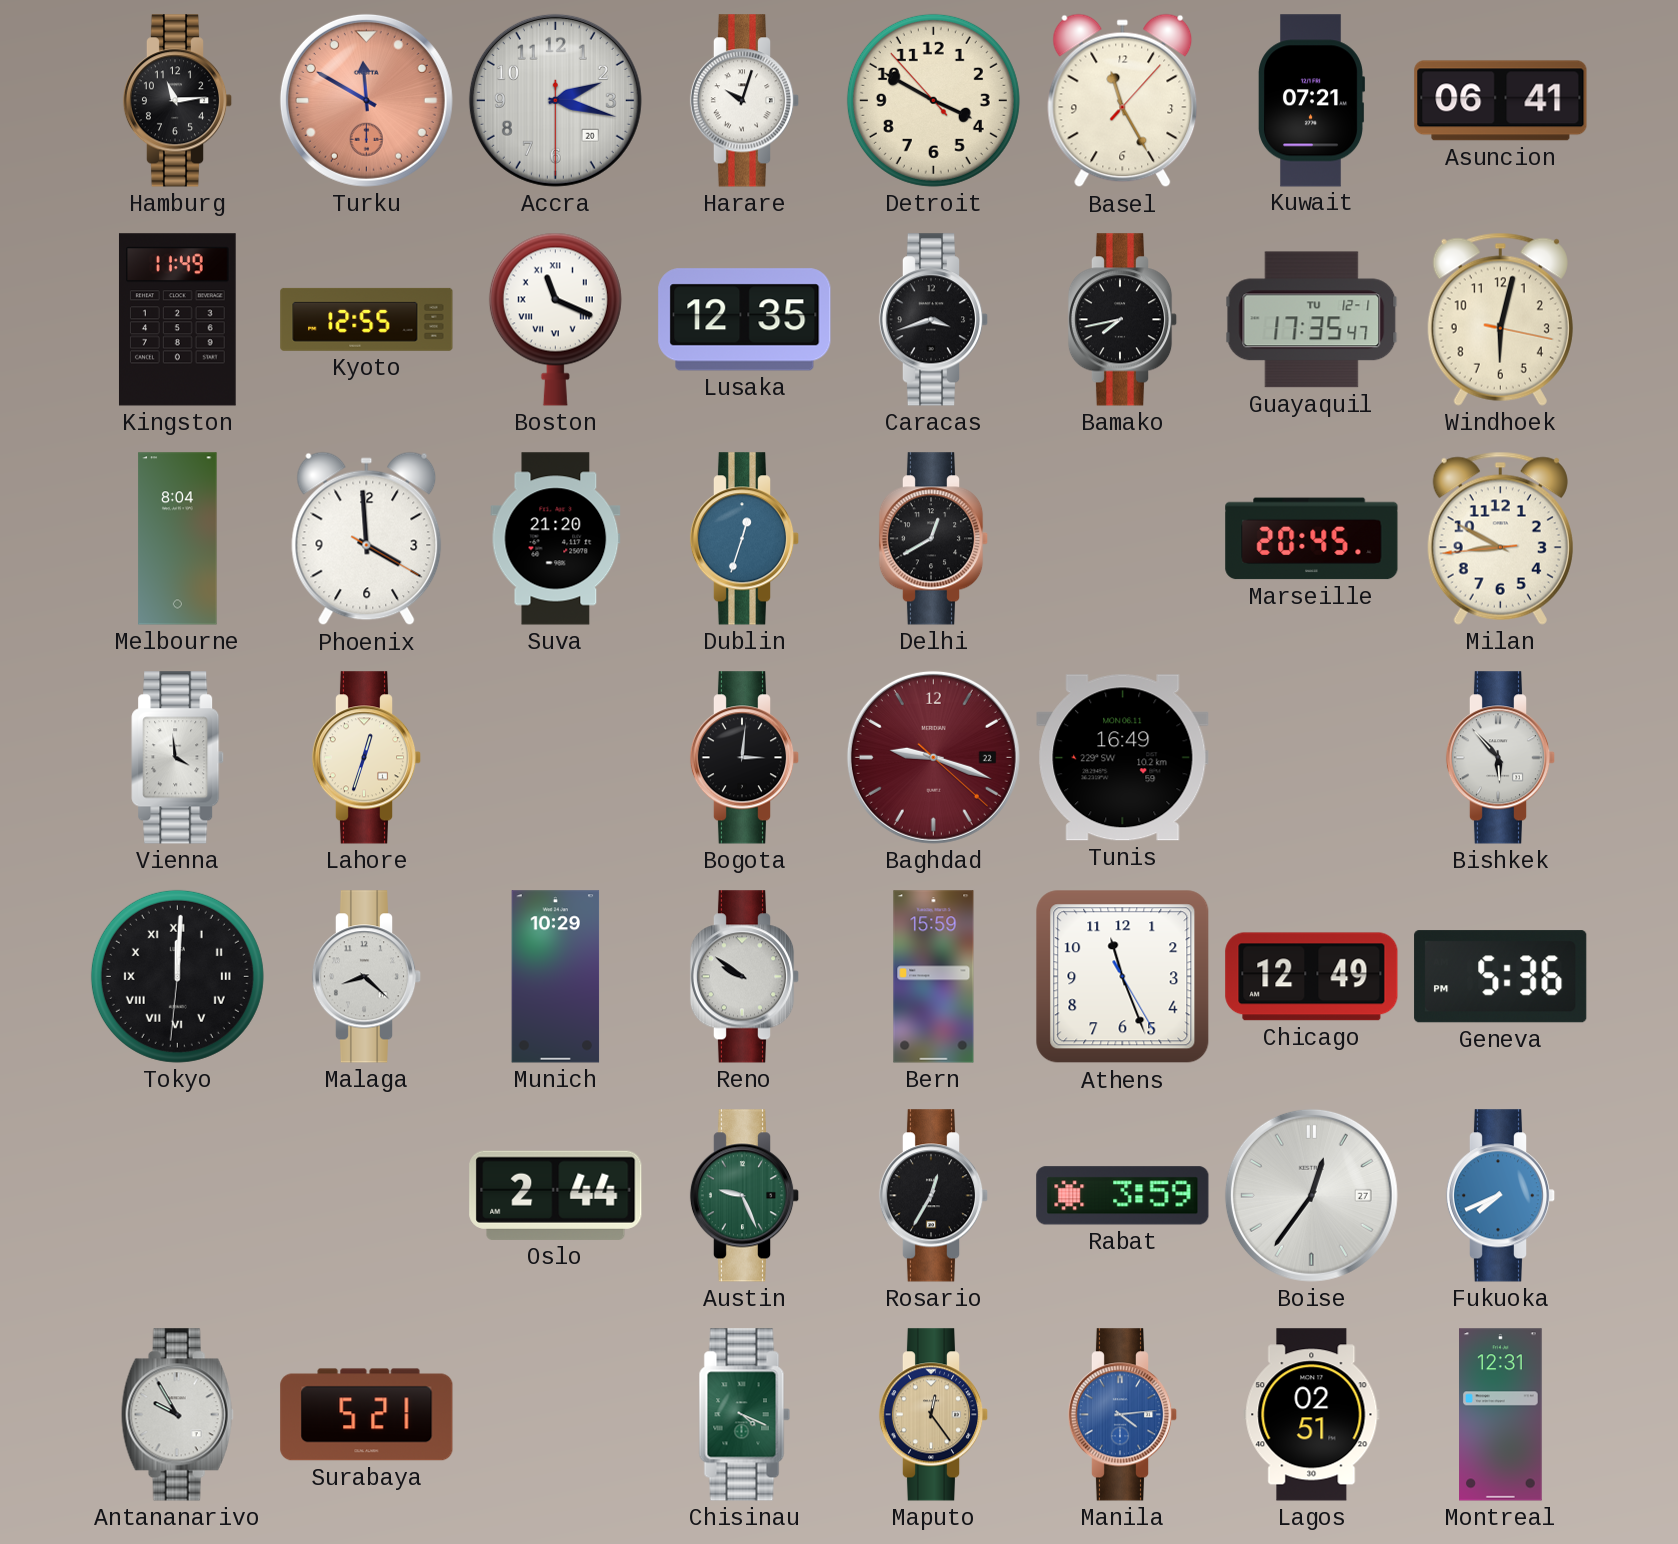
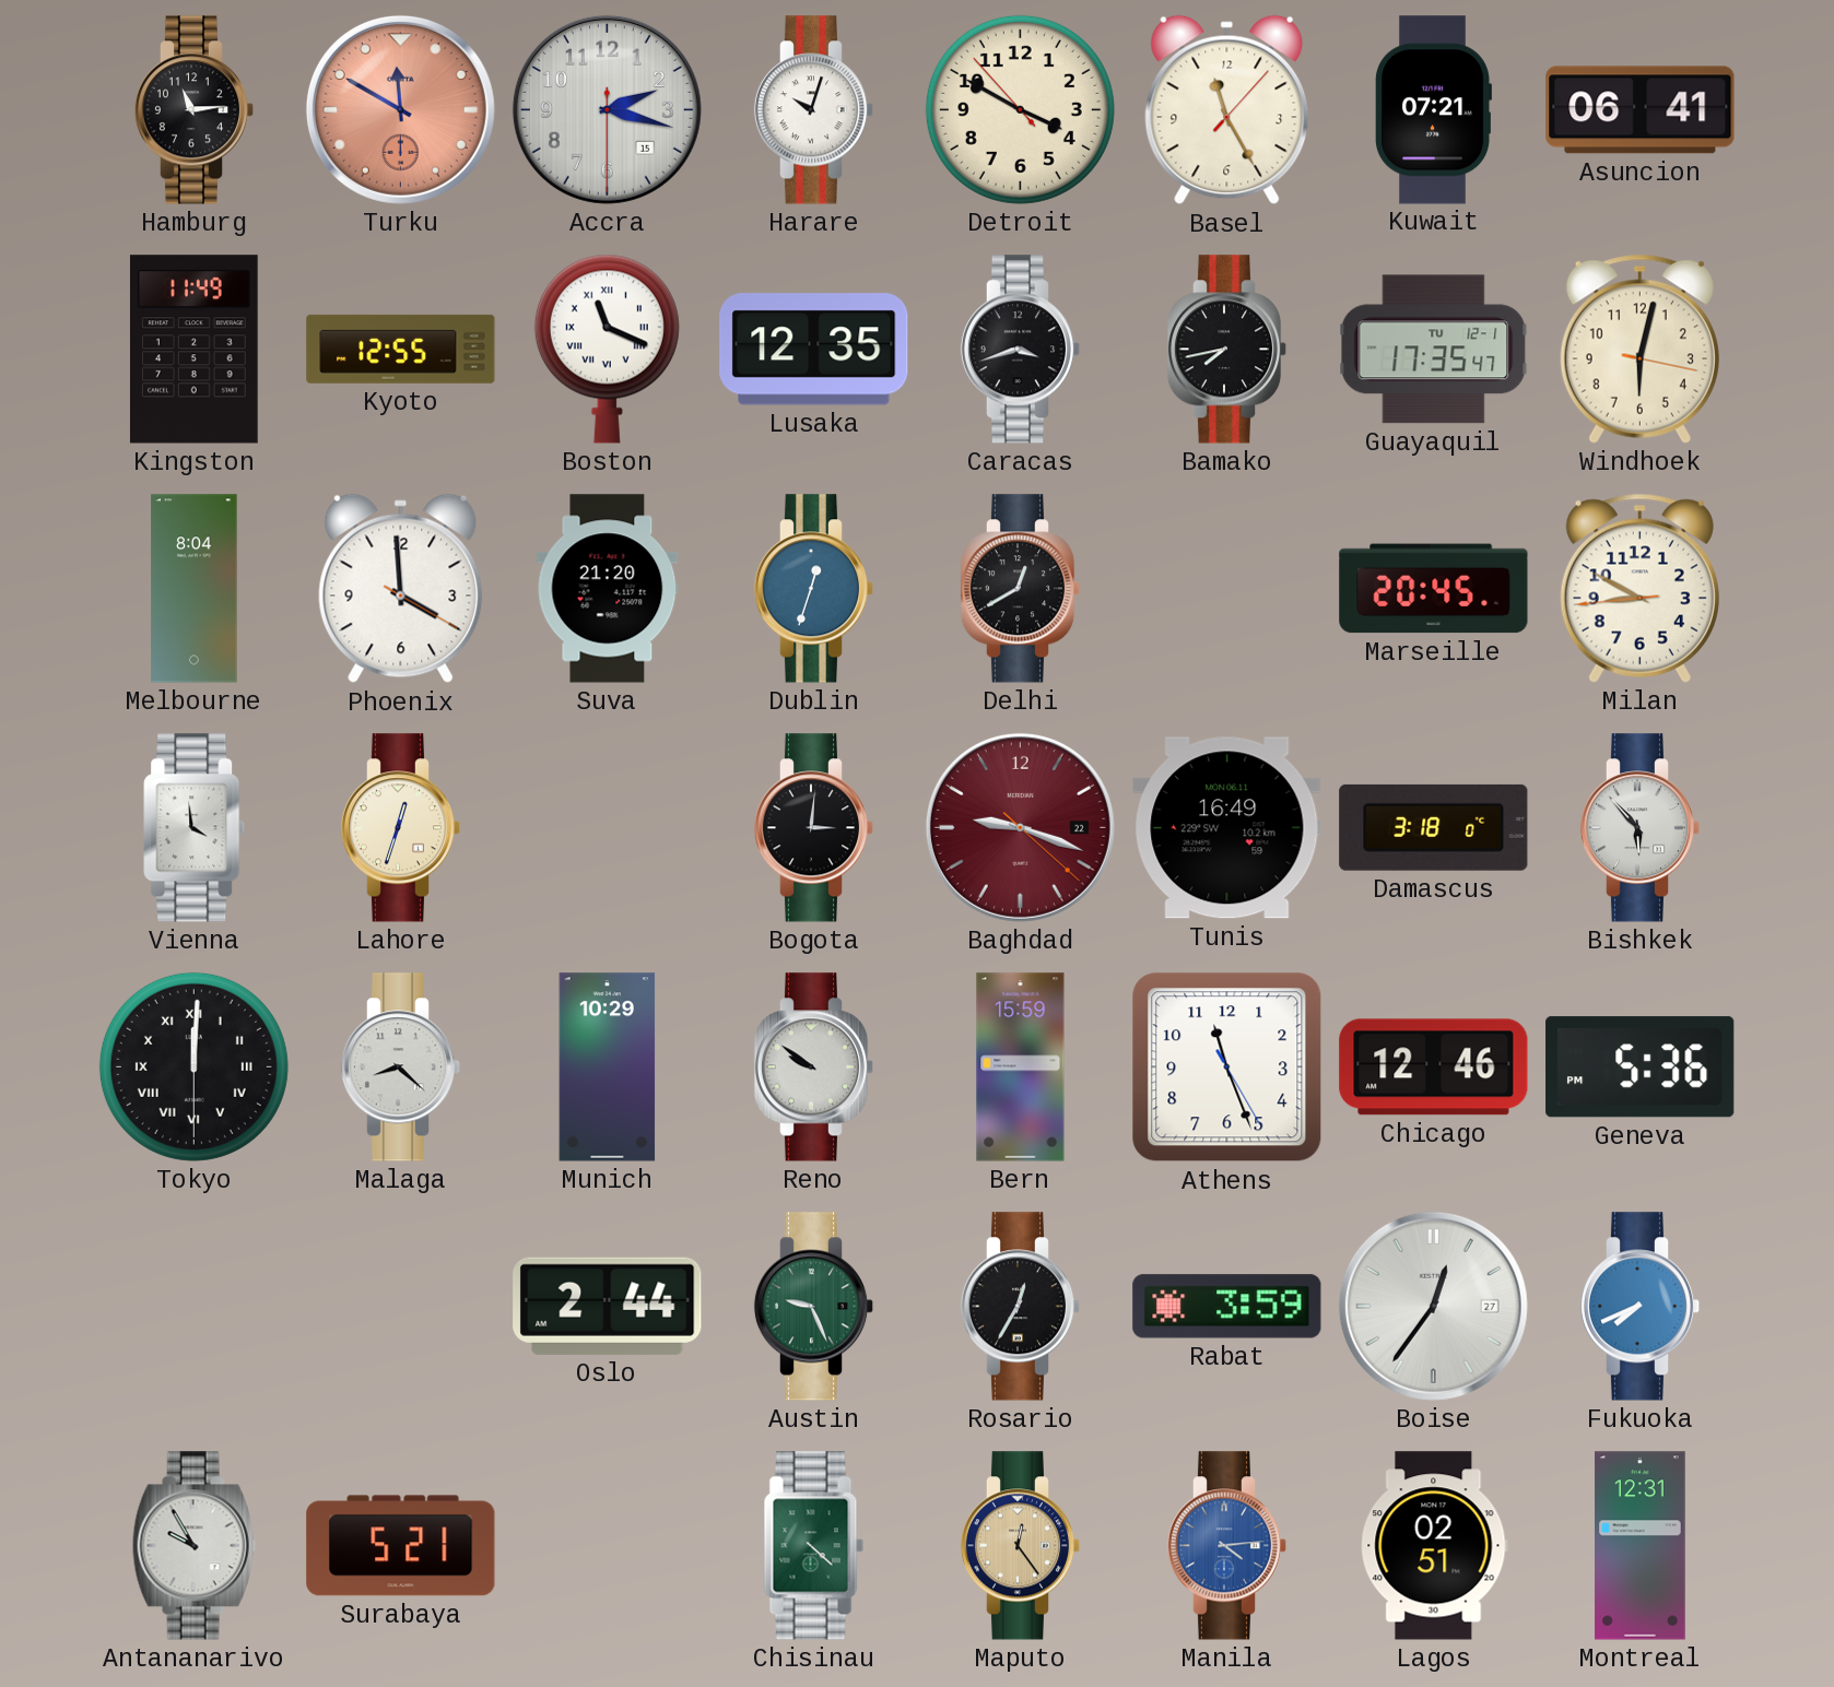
Accra date: 20 -> 15
Damascus: none -> 3:18
Tokyo: 12:00:31 -> 12:00:30
Chicago: 12:49 -> 12:46
Chisinau: 4:19 -> 4:22
